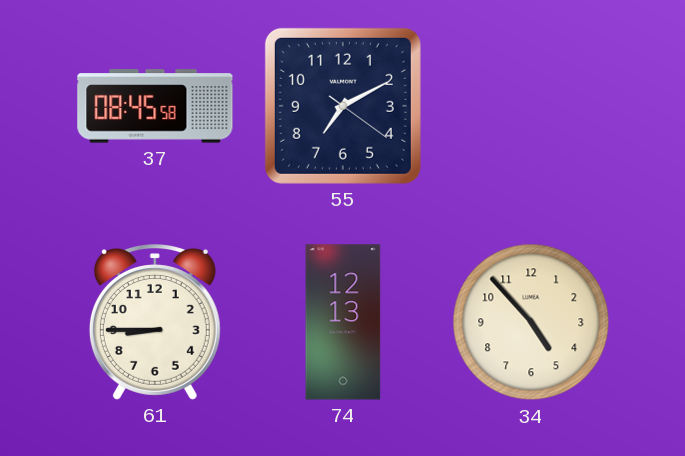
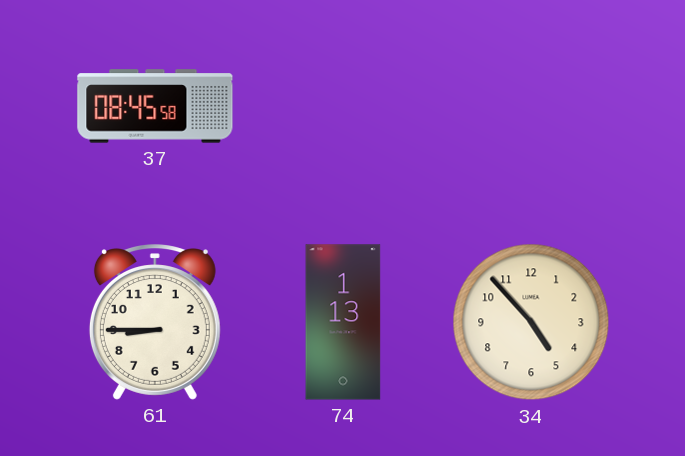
55: 7:10 -> none
74: 12:13 -> 1:13
